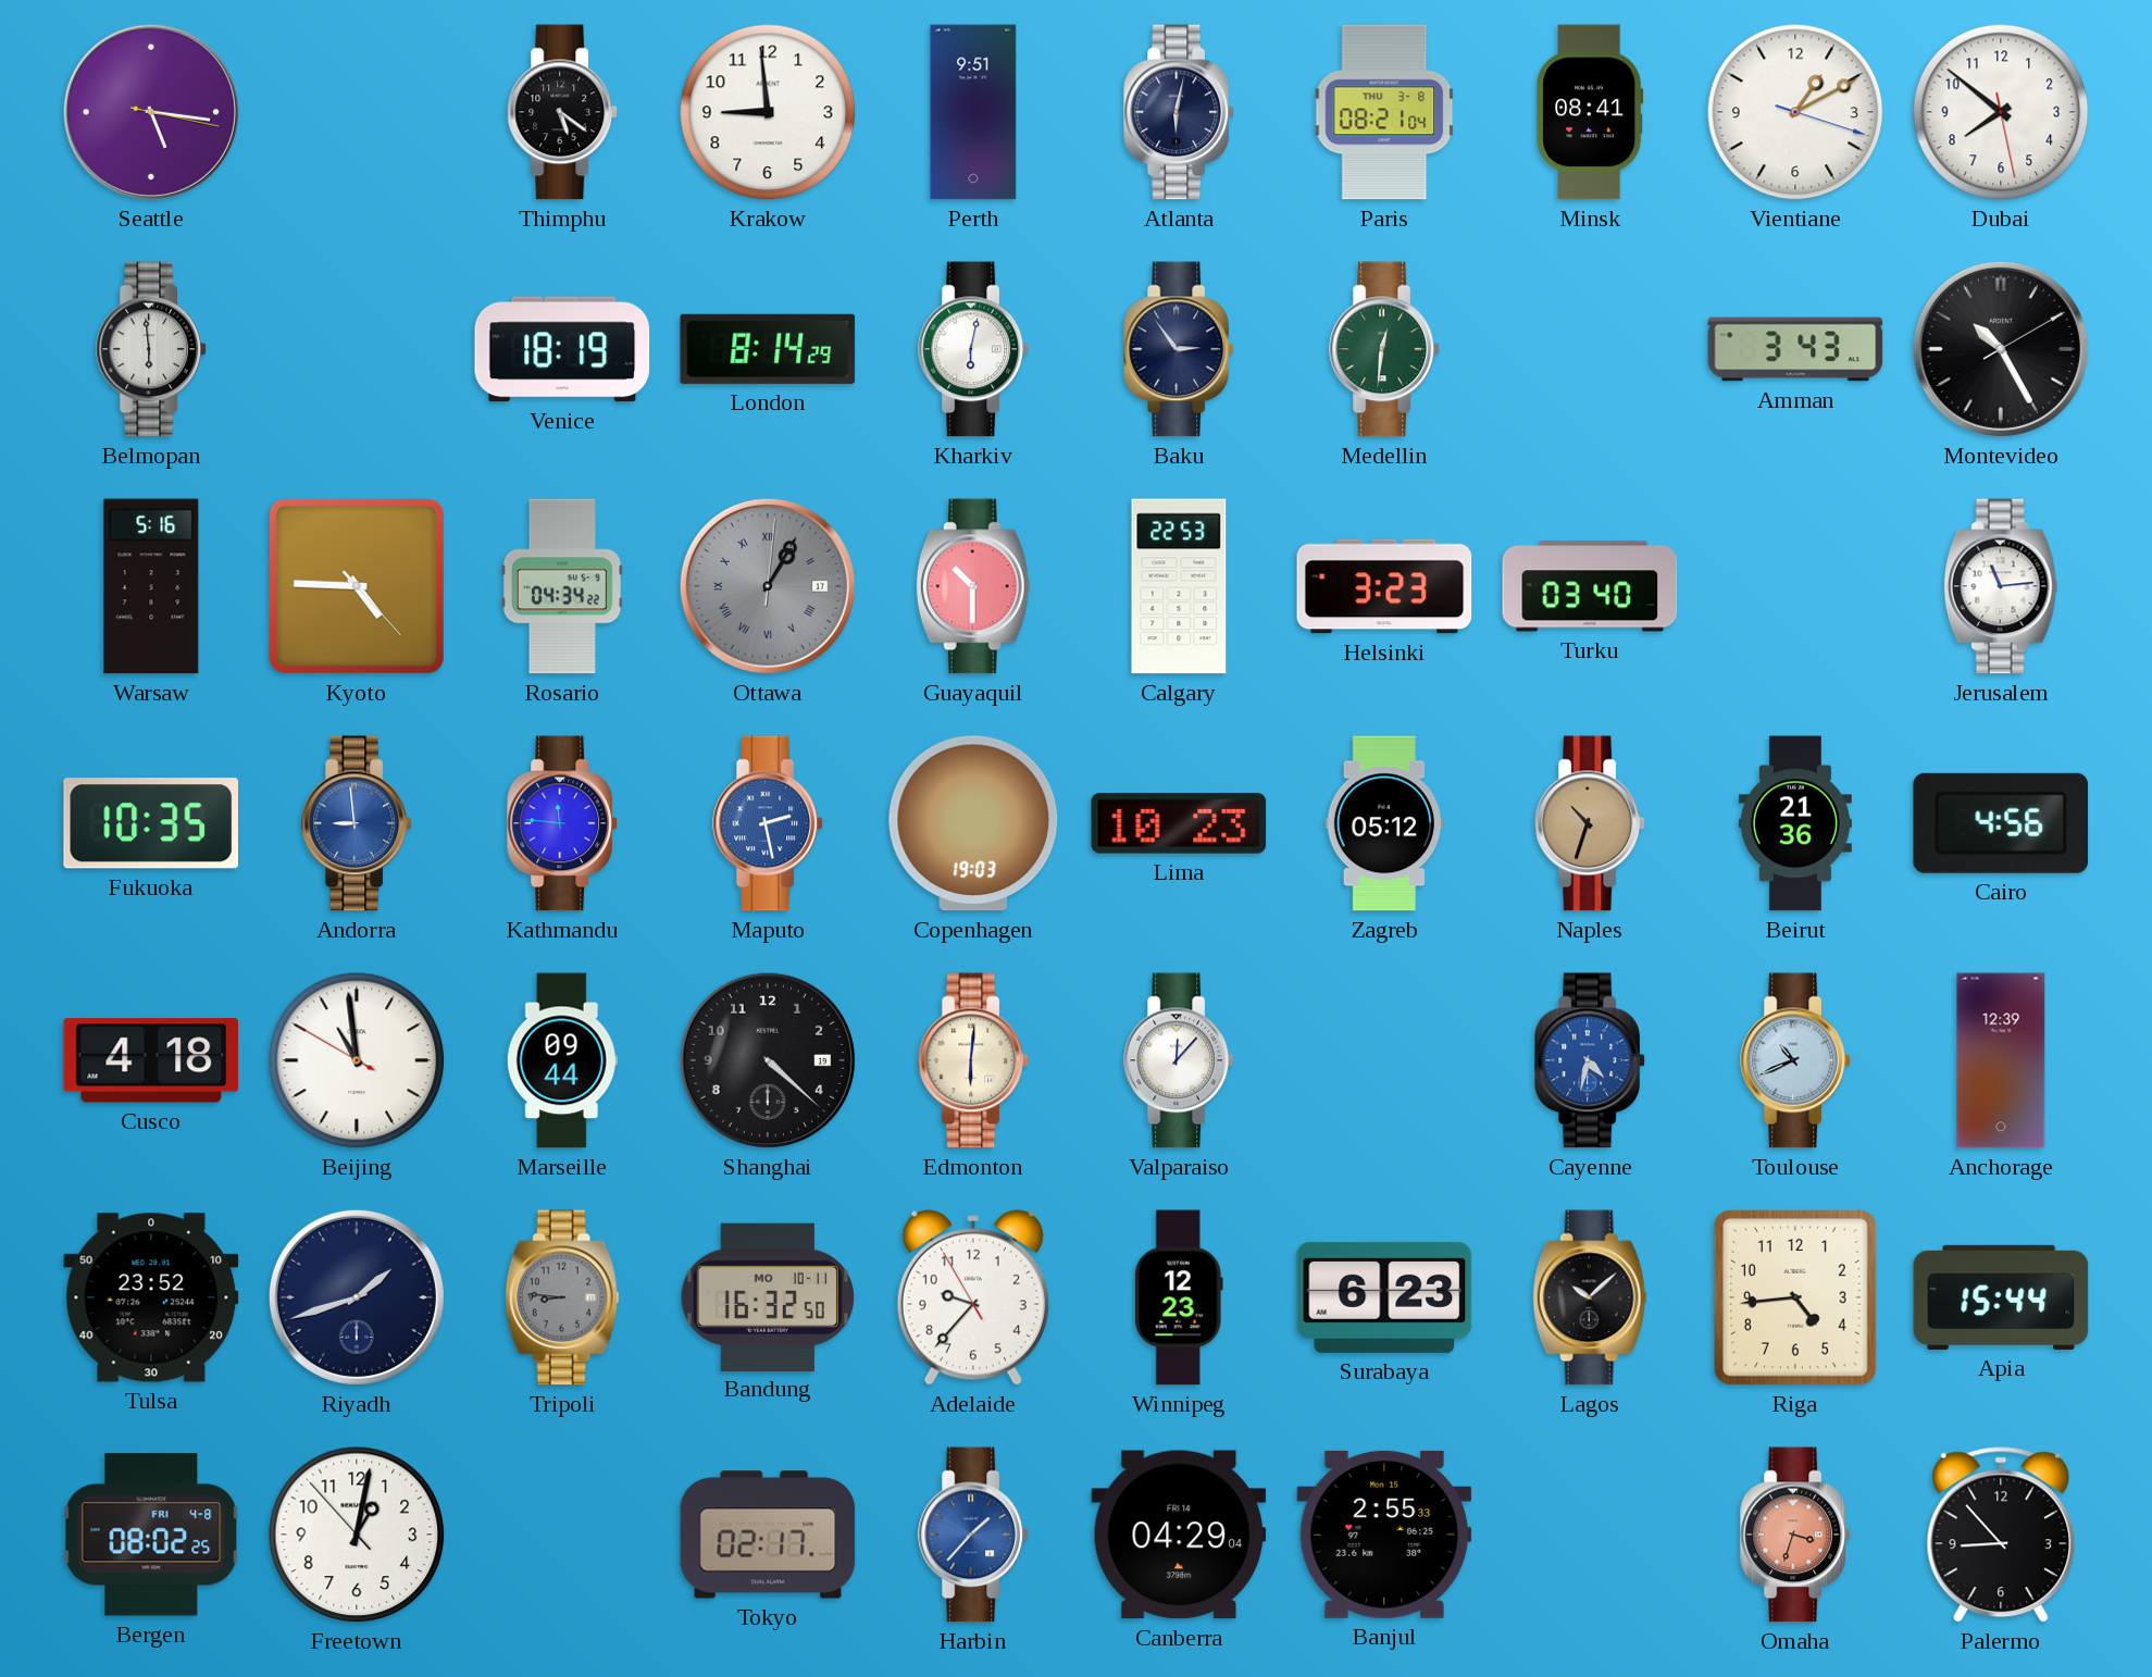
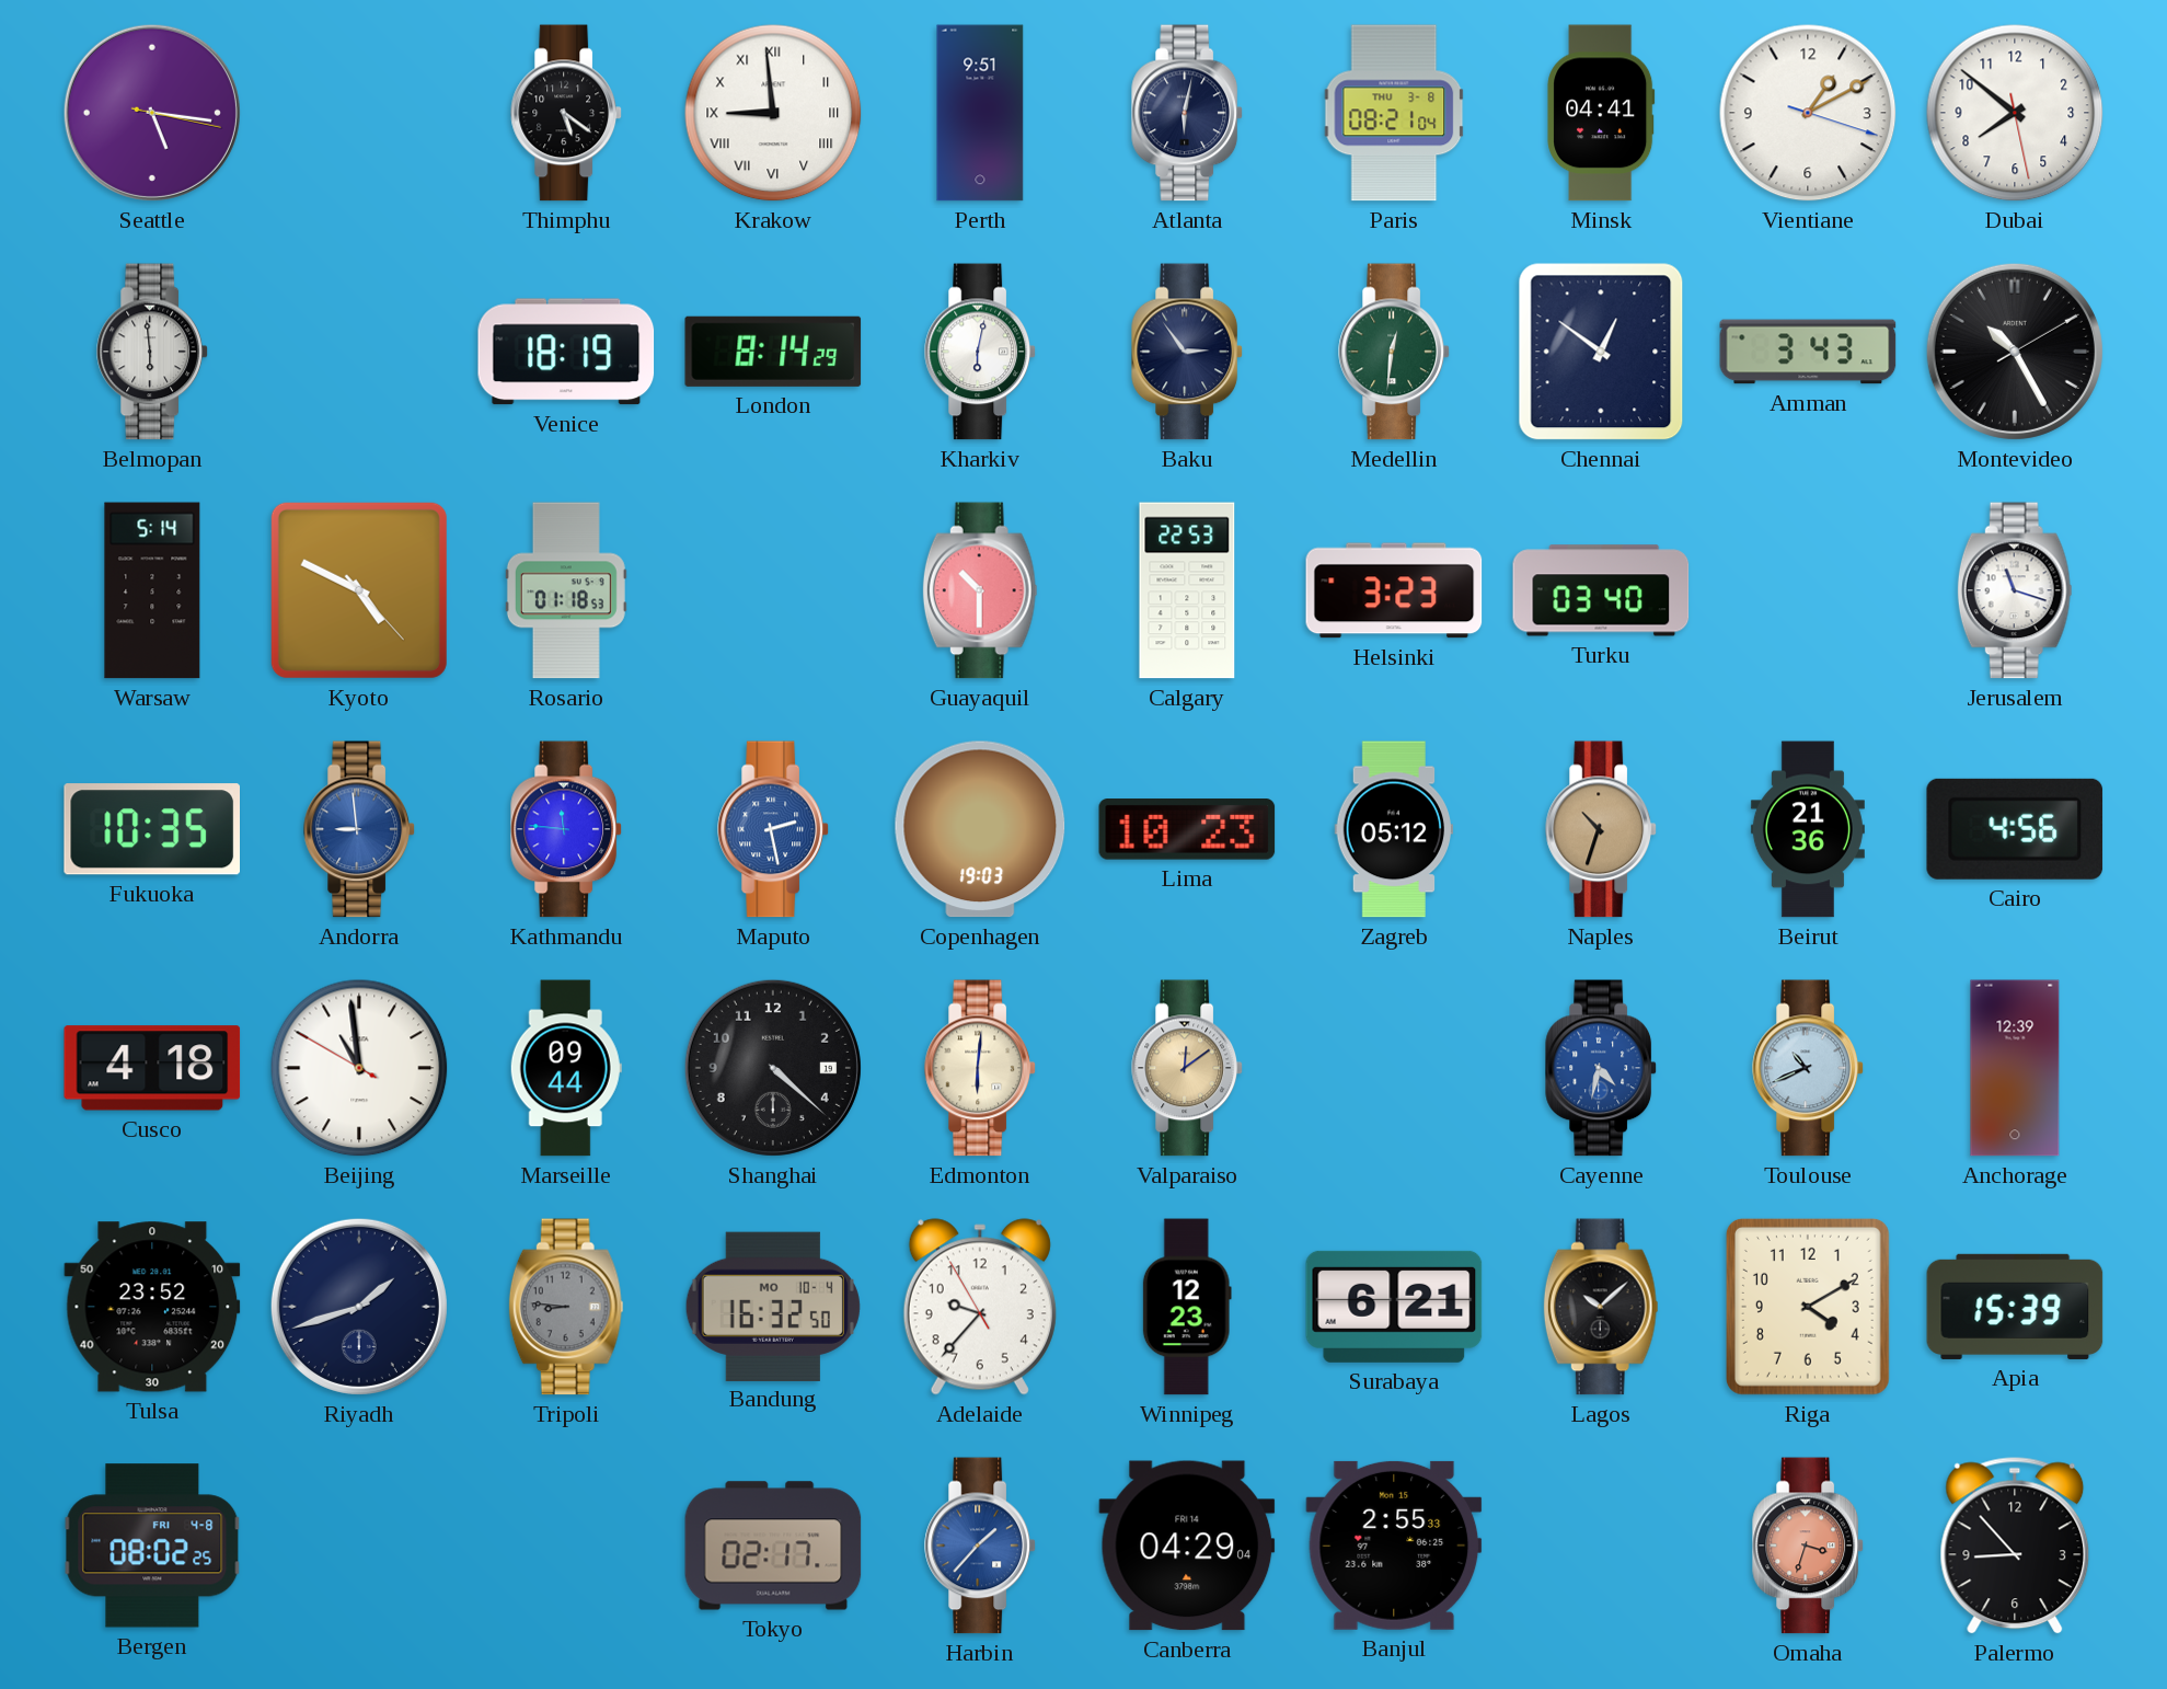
Krakow numerals: Arabic -> Roman
Minsk: 08:41 -> 04:41
Chennai: none -> 12:51
Warsaw: 5:16 -> 5:14
Kyoto: 4:45 -> 4:49
Rosario: 04:34 -> 01:18
Ottawa: 1:05 -> none
Jerusalem: 11:14 -> 11:18
Valparaiso: 12:07 -> 12:09
Valparaiso dial: white -> champagne
Bandung date: MO 10-11 -> MO 10-4
Surabaya: 6:23 -> 6:21
Riga: 4:44 -> 4:10
Apia: 15:44 -> 15:39
Freetown: 1:01 -> none
